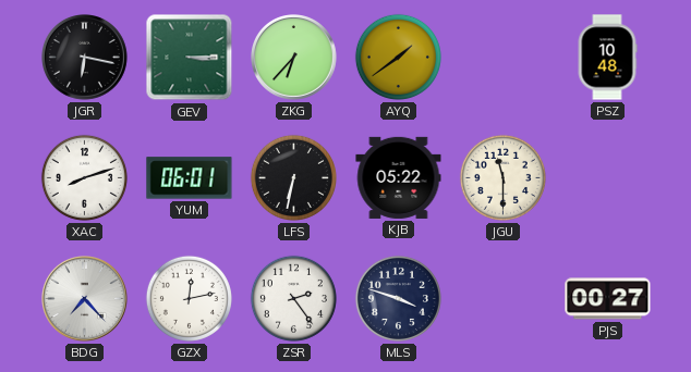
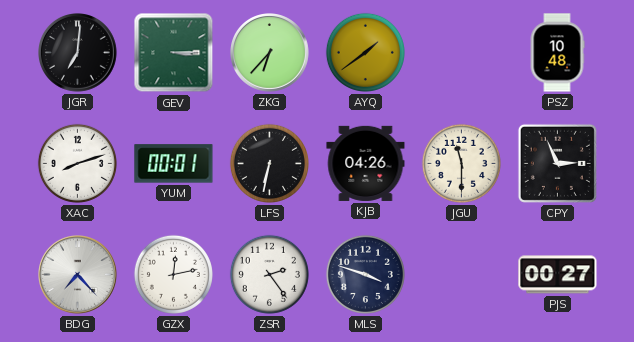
JGR: 6:17 -> 7:01
YUM: 06:01 -> 00:01
KJB: 05:22 -> 04:26
CPY: none -> 2:56
